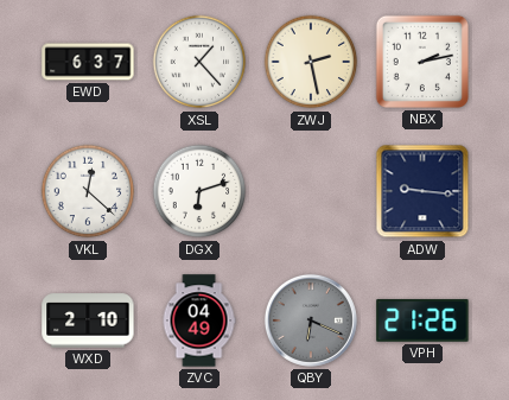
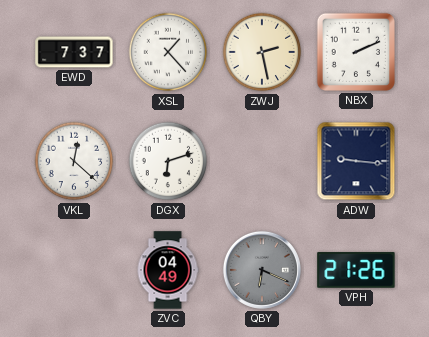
EWD: 6:37 -> 7:37
NBX: 2:13 -> 2:11
WXD: 2:10 -> none
